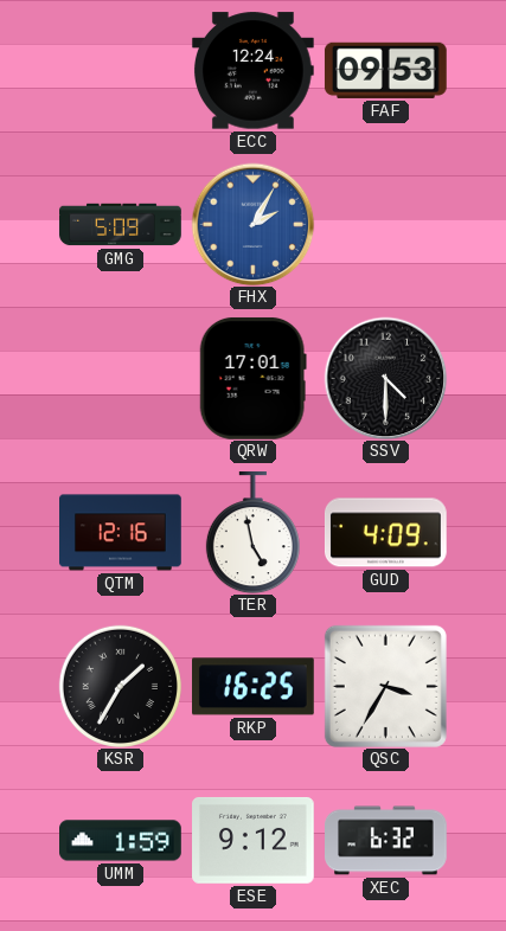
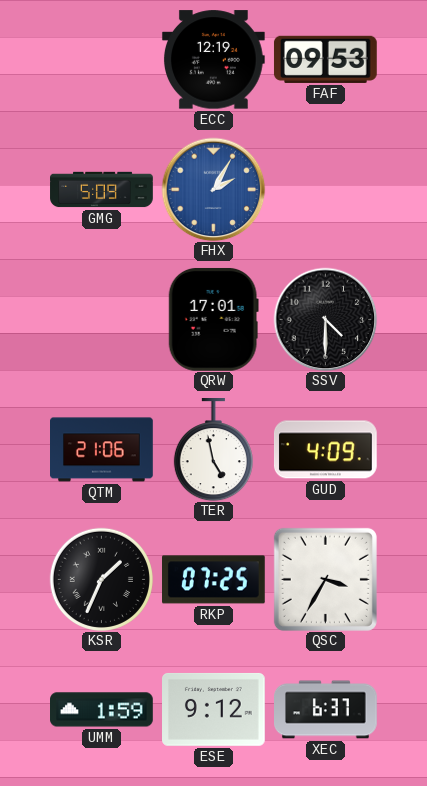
ECC: 12:24 -> 12:19
QTM: 12:16 -> 21:06
KSR: 1:35 -> 1:34
RKP: 16:25 -> 07:25
XEC: 6:32 -> 6:37
